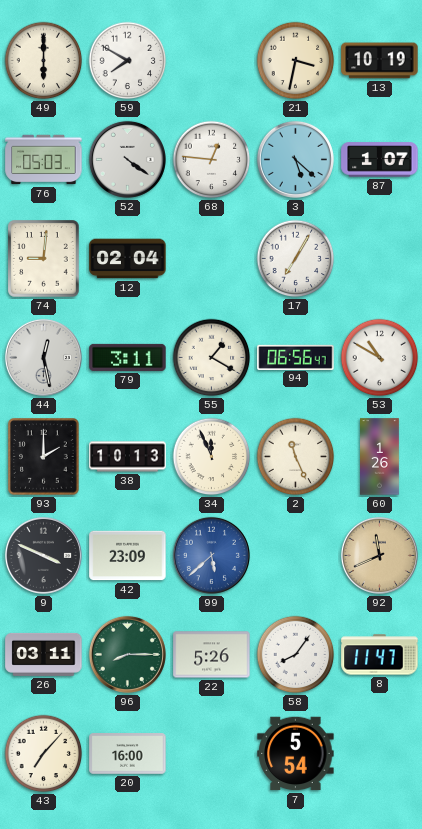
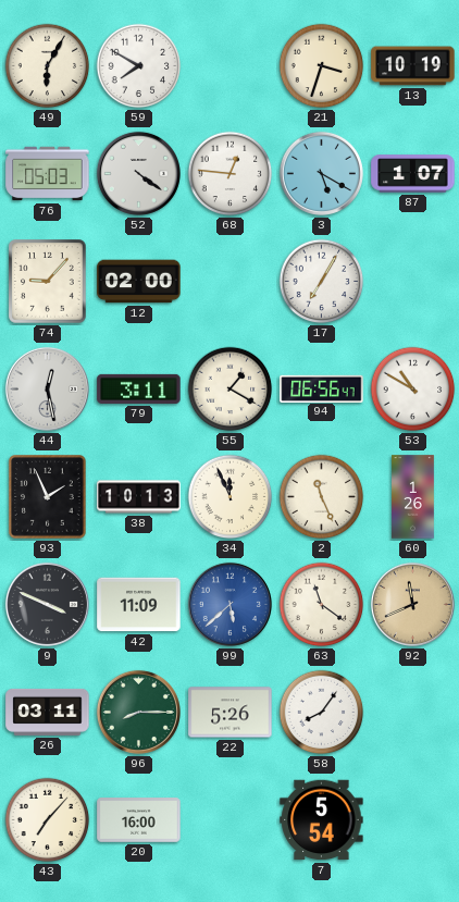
49: 6:00 -> 6:05
21: 3:32 -> 3:33
3: 5:22 -> 5:20
74: 9:01 -> 9:07
12: 02:04 -> 02:00
93: 2:00 -> 1:56
42: 23:09 -> 11:09
63: none -> 11:21
8: 11:47 -> none
